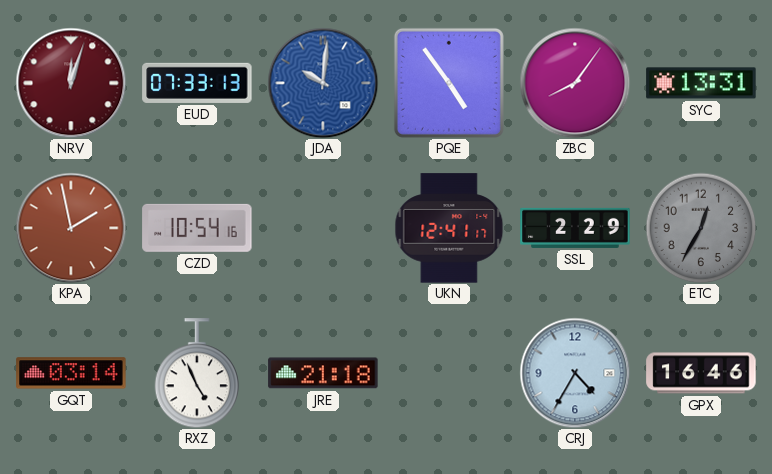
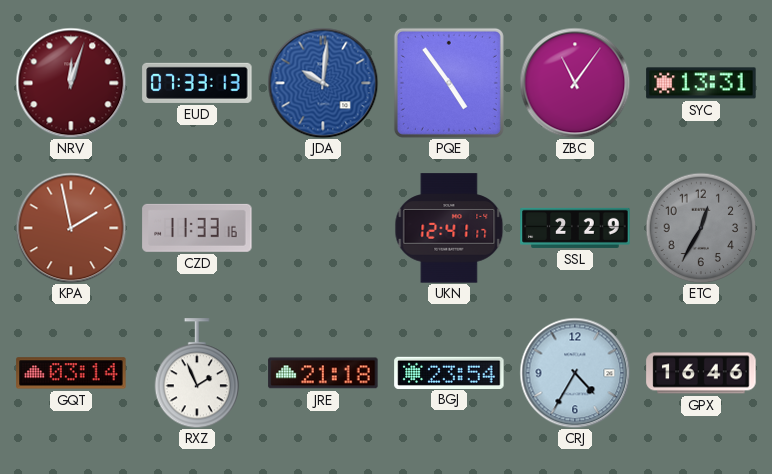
ZBC: 8:06 -> 11:06
CZD: 10:54 -> 11:33
RXZ: 4:56 -> 1:56
BGJ: none -> 23:54
